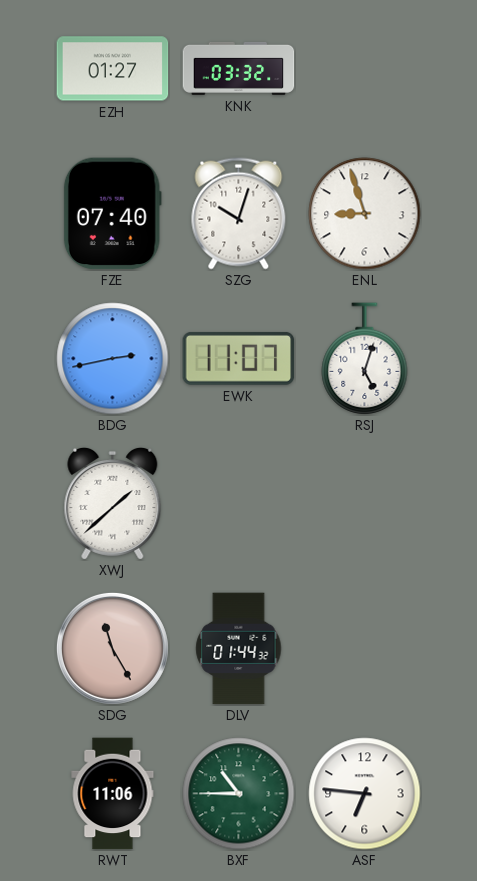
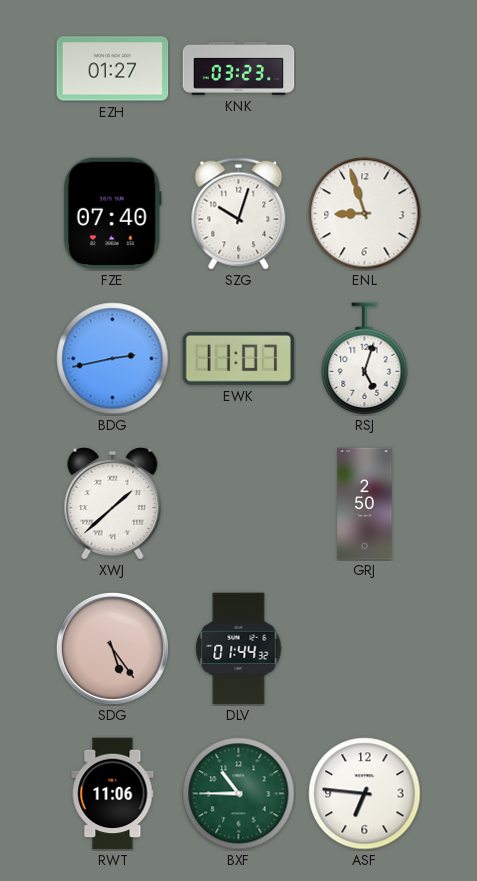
KNK: 03:32 -> 03:23
GRJ: none -> 2:50
SDG: 11:25 -> 5:24
